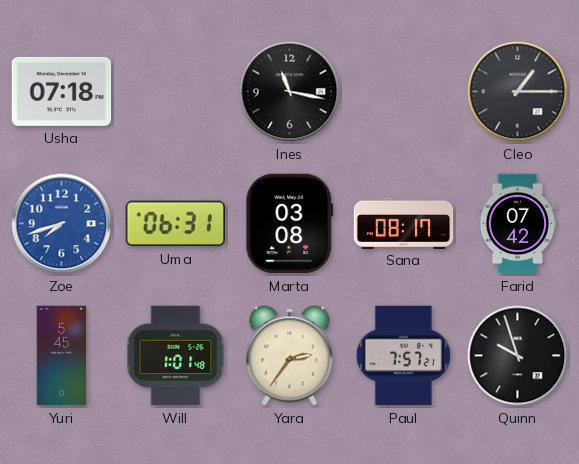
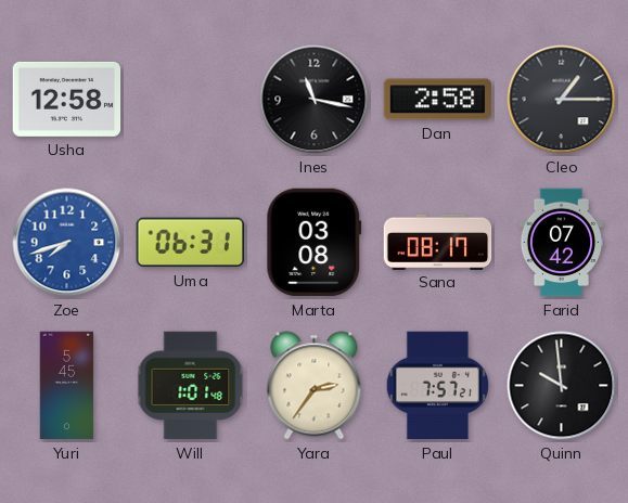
Usha: 07:18 -> 12:58
Dan: none -> 2:58
Quinn: 9:57 -> 9:59
